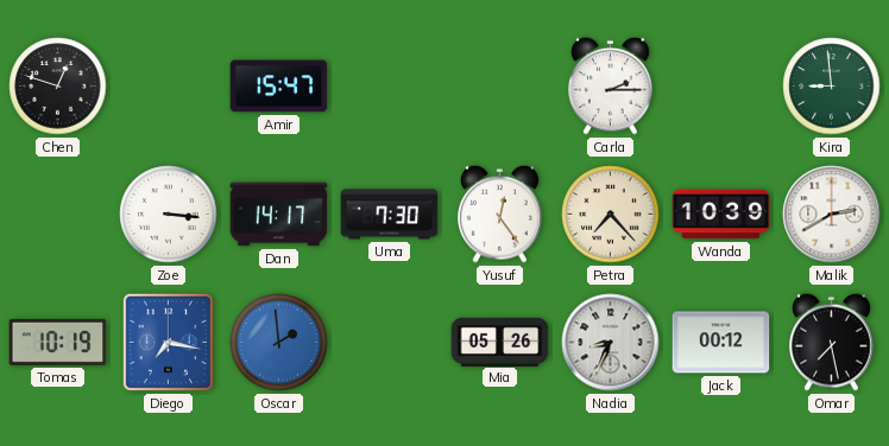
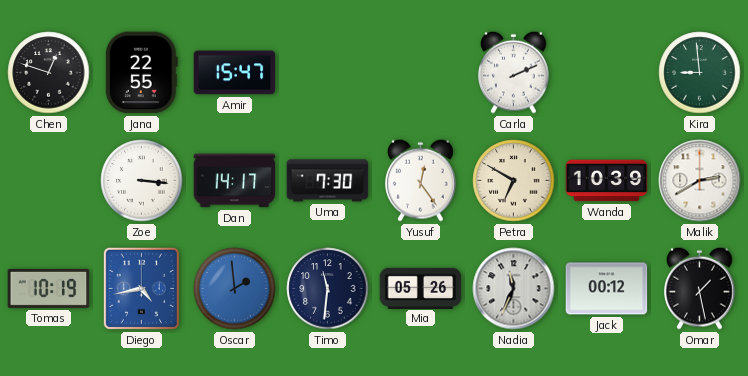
Jana: none -> 22:55
Carla: 2:15 -> 2:11
Petra: 7:23 -> 6:50
Diego: 7:17 -> 4:43
Timo: none -> 11:31
Nadia: 8:34 -> 11:34
Omar: 7:28 -> 1:28
